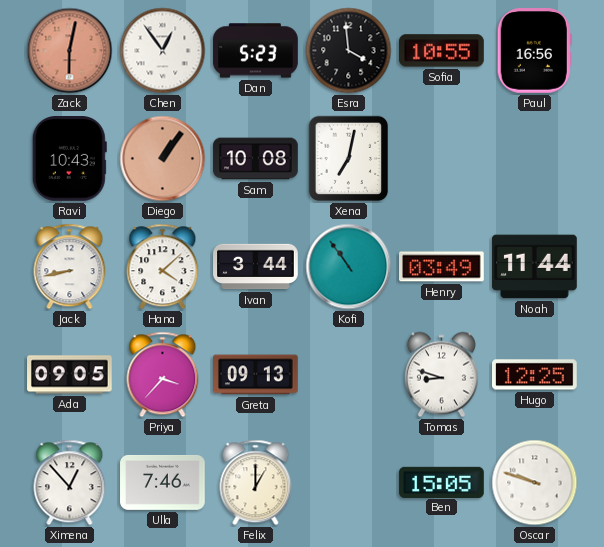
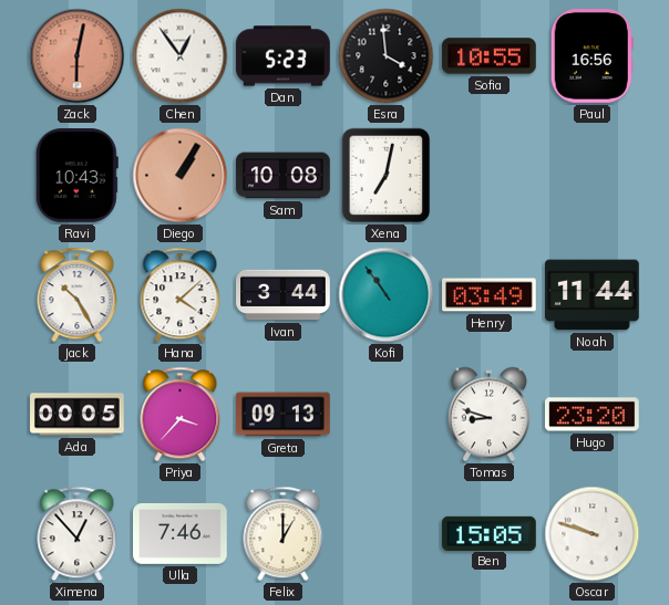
Diego: 1:06 -> 1:05
Jack: 8:43 -> 10:25
Ada: 09:05 -> 00:05
Hugo: 12:25 -> 23:20
